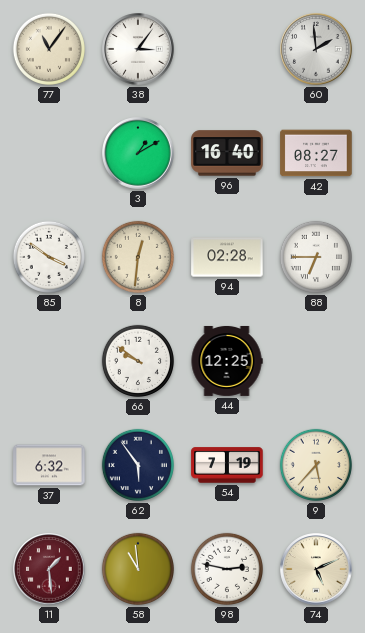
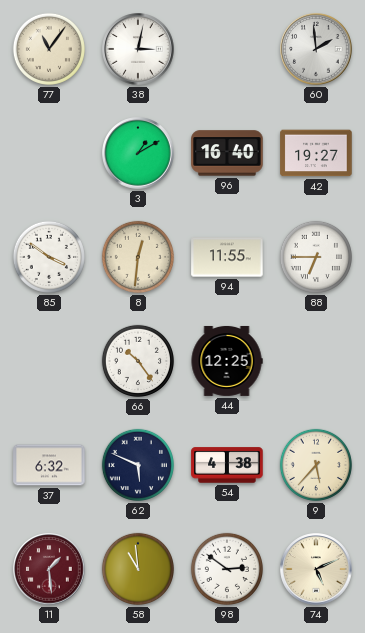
38: 3:06 -> 3:02
42: 08:27 -> 19:27
94: 02:28 -> 11:55
66: 9:51 -> 10:24
62: 5:54 -> 5:49
54: 7:19 -> 4:38
98: 2:47 -> 2:51
